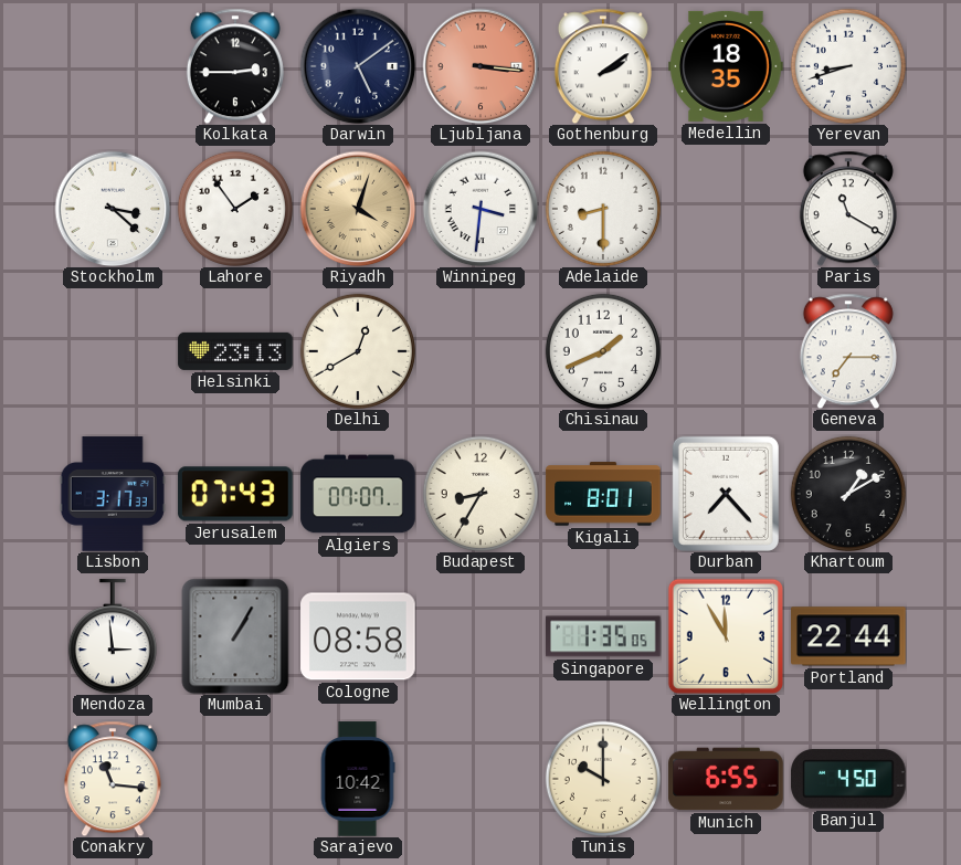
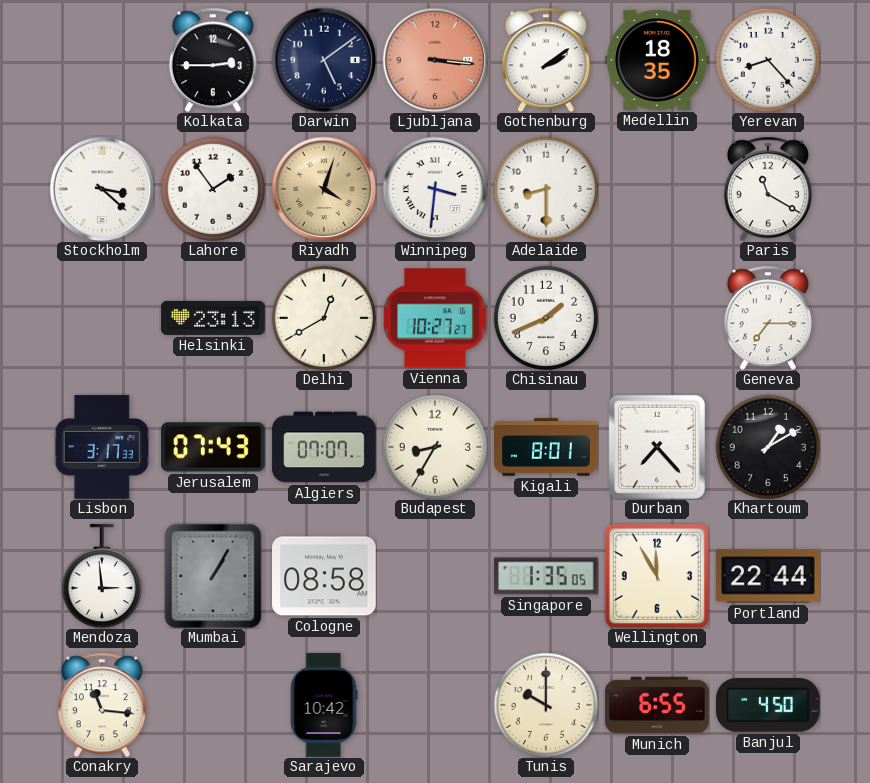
Yerevan: 8:42 -> 8:23
Vienna: none -> 10:27
